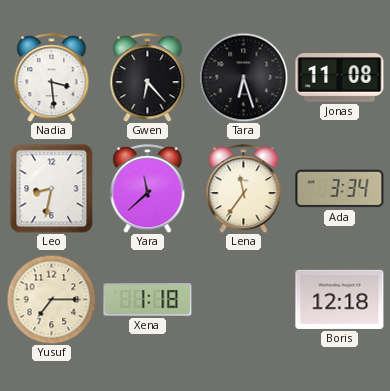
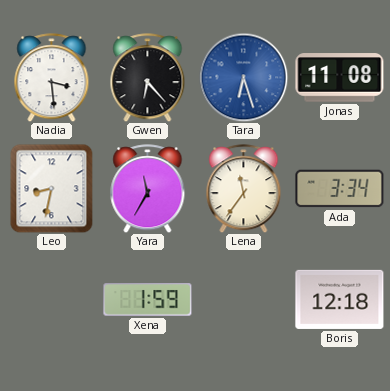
Tara dial: black -> blue
Yara: 11:38 -> 11:35
Yusuf: 7:15 -> none
Xena: 1:18 -> 1:59
